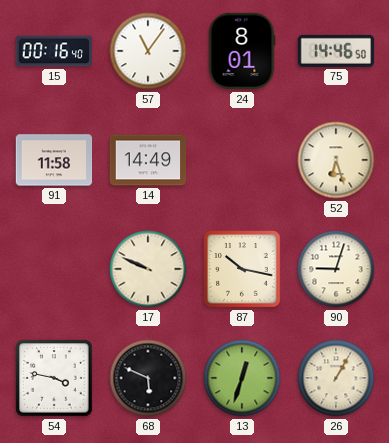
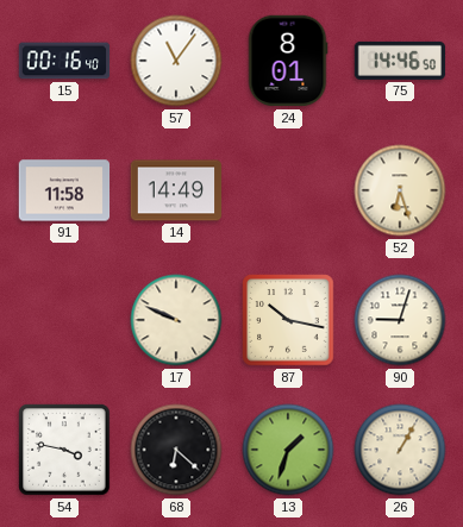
68: 5:49 -> 6:22
13: 12:33 -> 1:33
